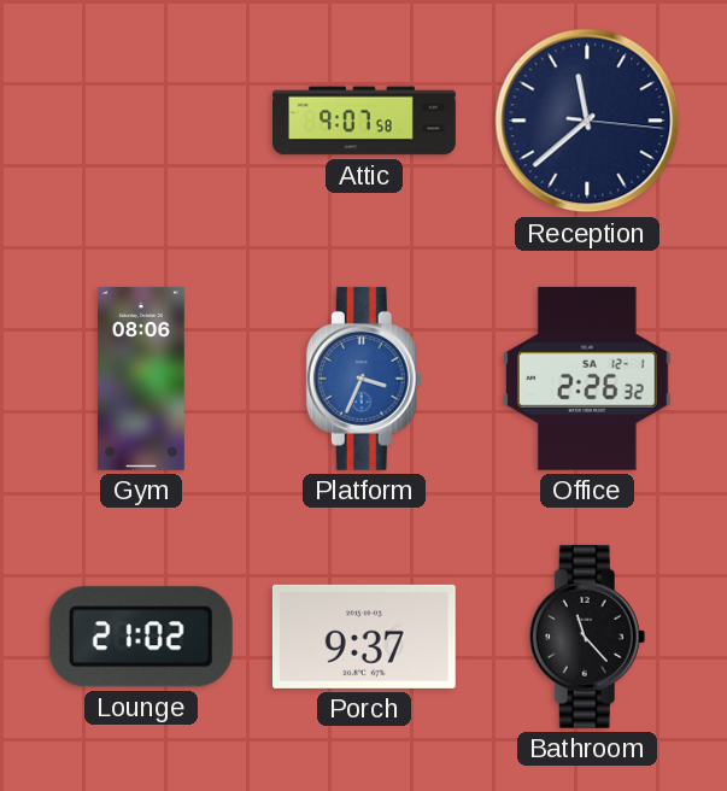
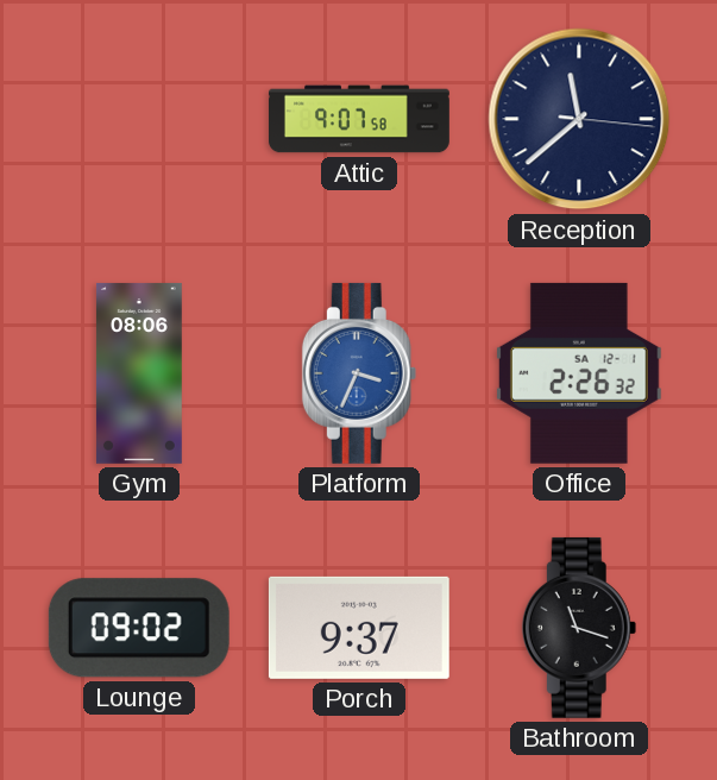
Lounge: 21:02 -> 09:02
Bathroom: 11:23 -> 11:18
